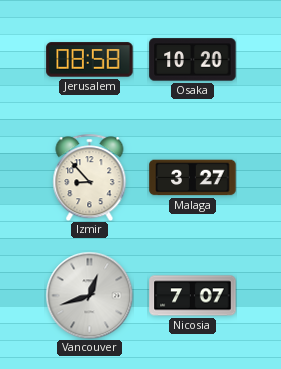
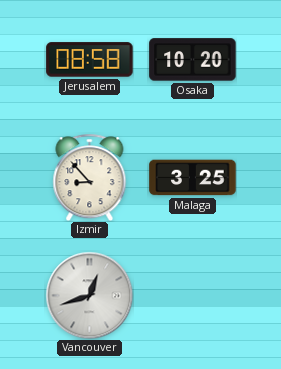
Malaga: 3:27 -> 3:25
Nicosia: 7:07 -> none
